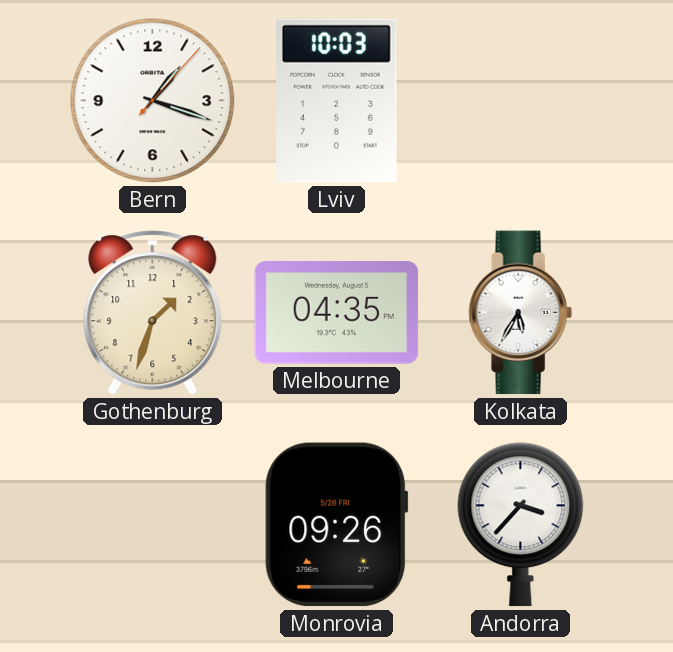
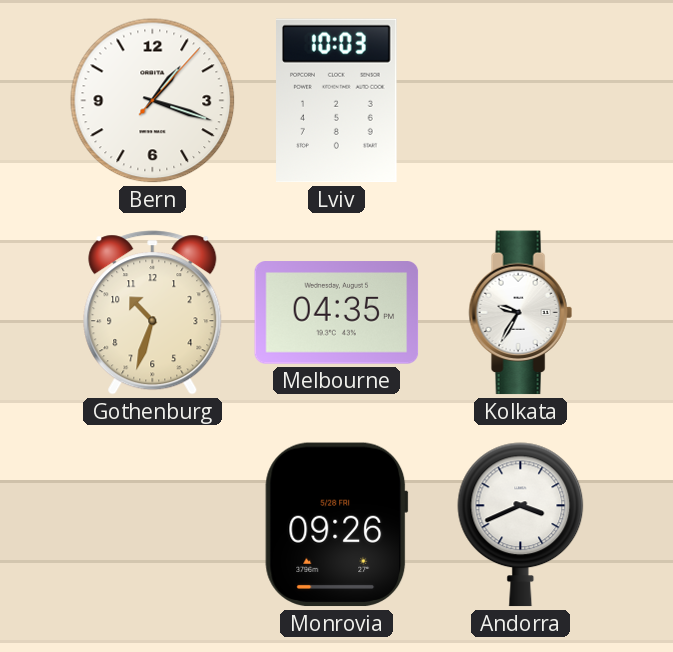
Gothenburg: 1:33 -> 10:33
Kolkata: 5:35 -> 9:35
Andorra: 3:37 -> 3:41
